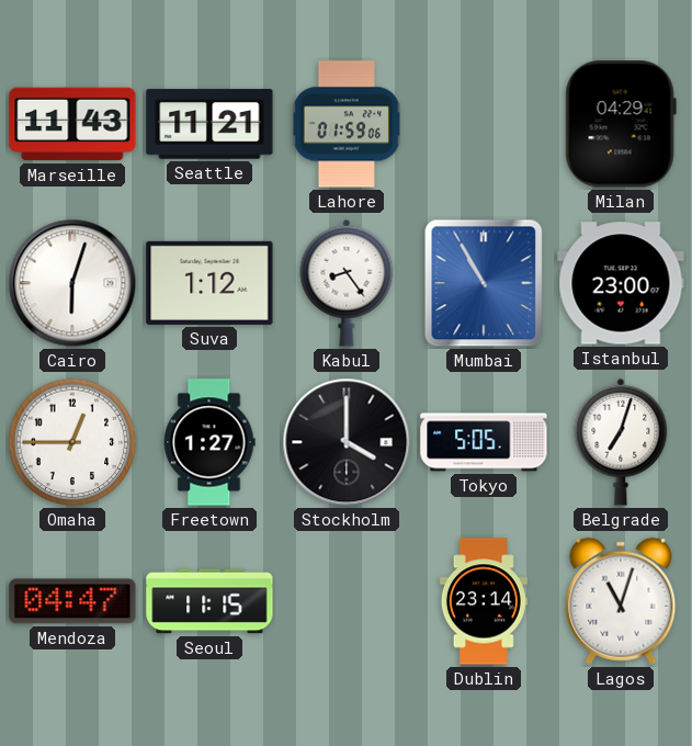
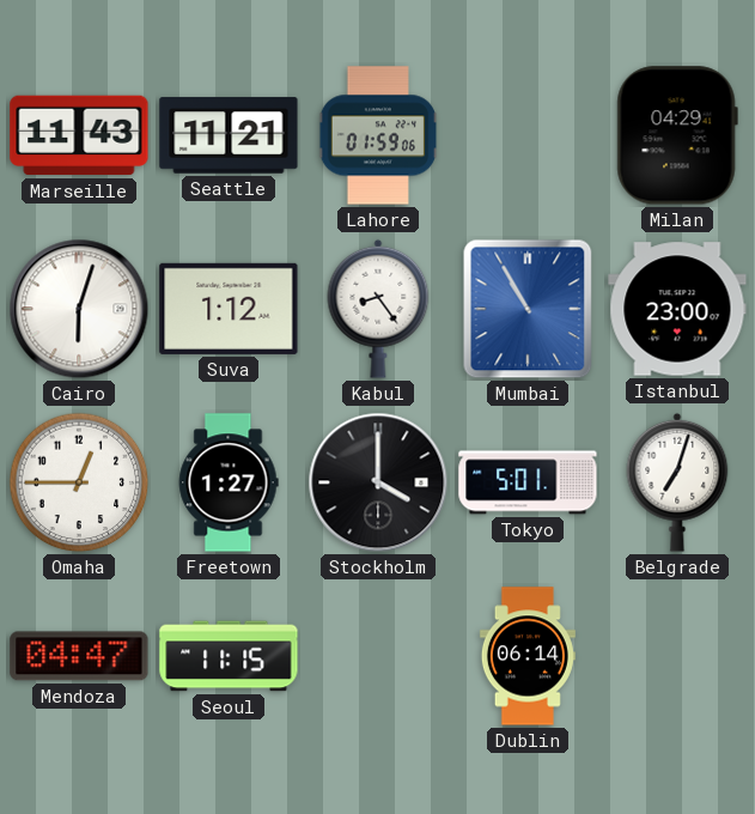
Tokyo: 5:05 -> 5:01
Dublin: 23:14 -> 06:14
Lagos: 11:03 -> none
